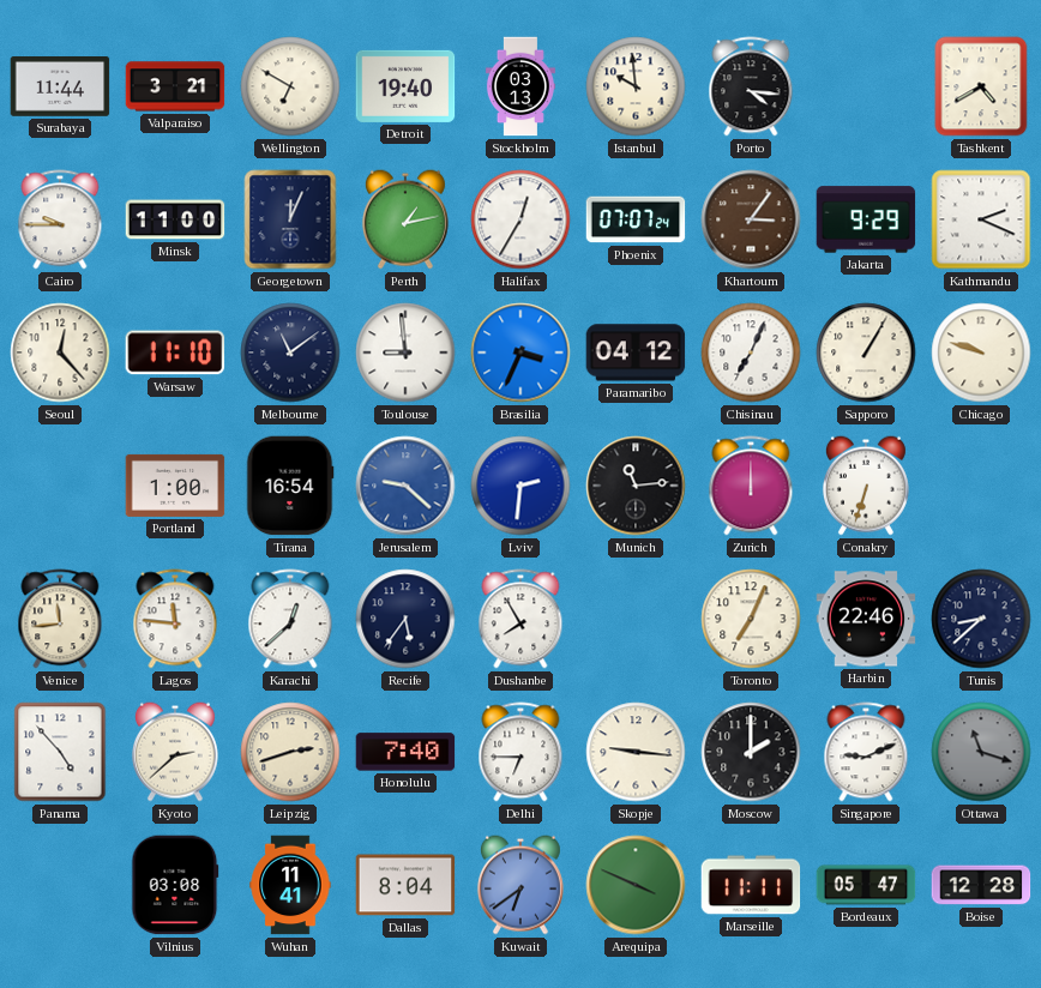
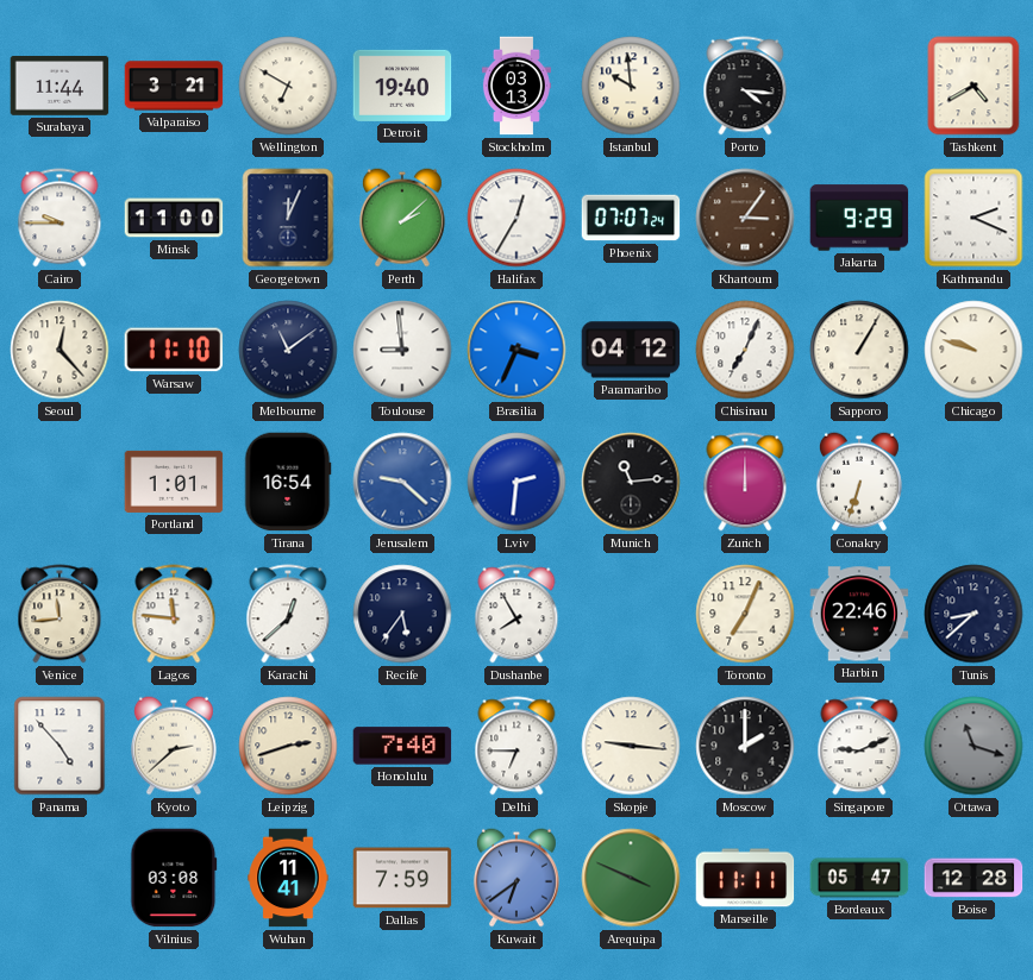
Perth: 1:13 -> 2:08
Portland: 1:00 -> 1:01
Dallas: 8:04 -> 7:59
